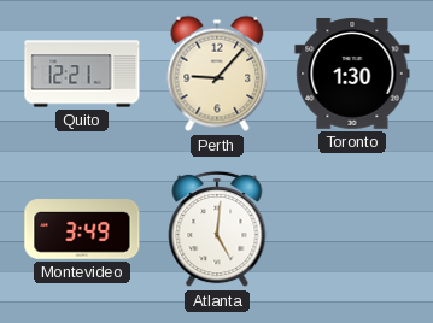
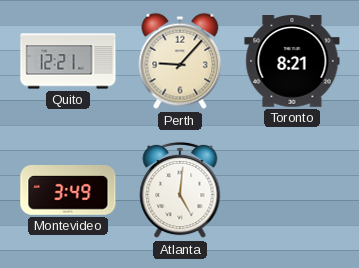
Toronto: 1:30 -> 8:21
